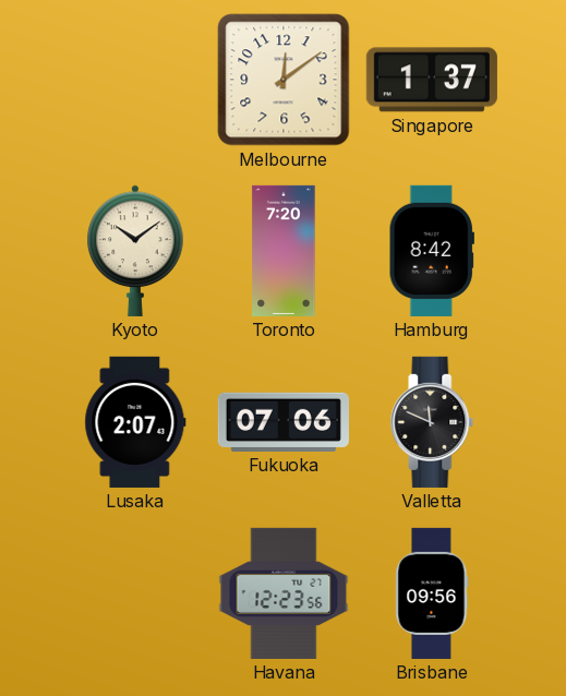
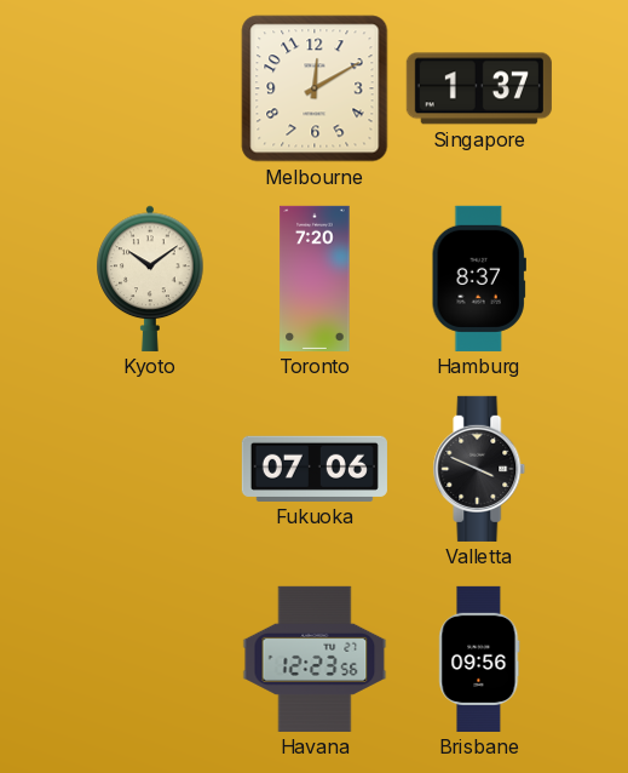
Melbourne: 12:09 -> 12:10
Hamburg: 8:42 -> 8:37
Lusaka: 2:07 -> none
Valletta: 11:49 -> 3:49
